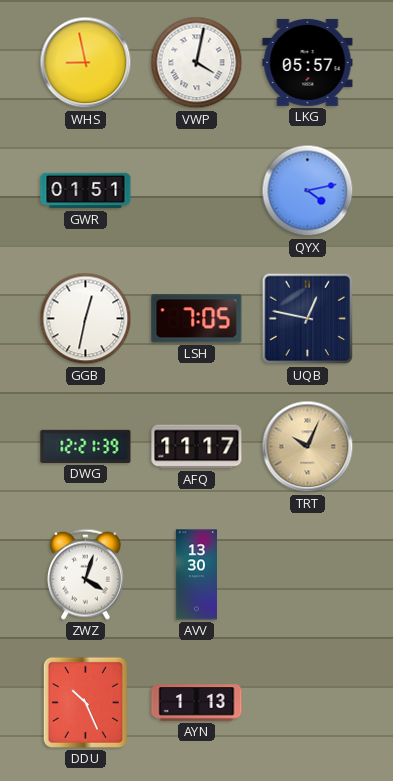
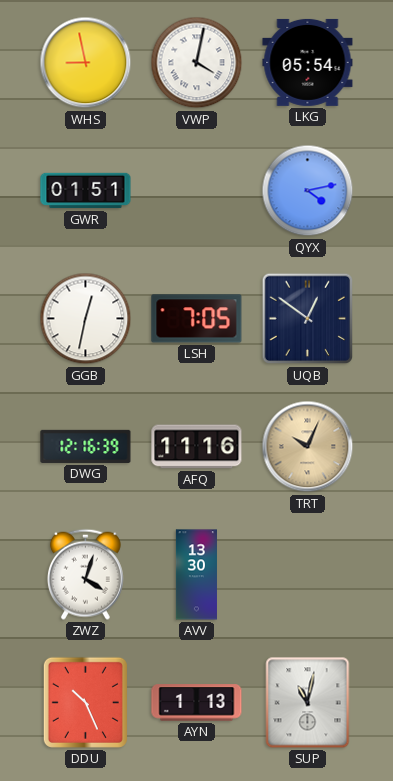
LKG: 05:57 -> 05:54
UQB: 12:47 -> 12:51
DWG: 12:21 -> 12:16
AFQ: 11:17 -> 11:16
SUP: none -> 11:02
